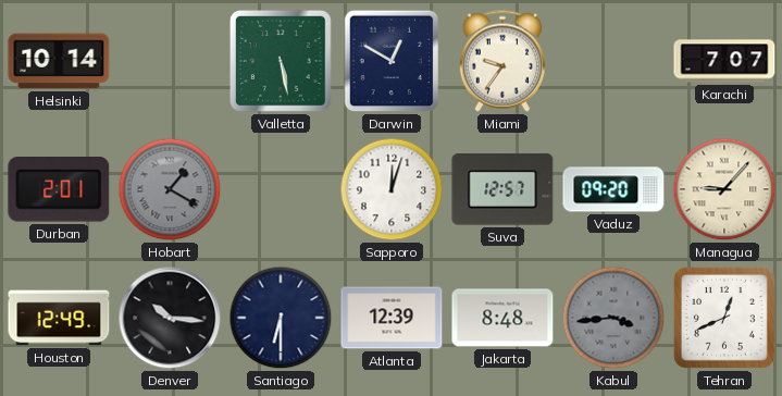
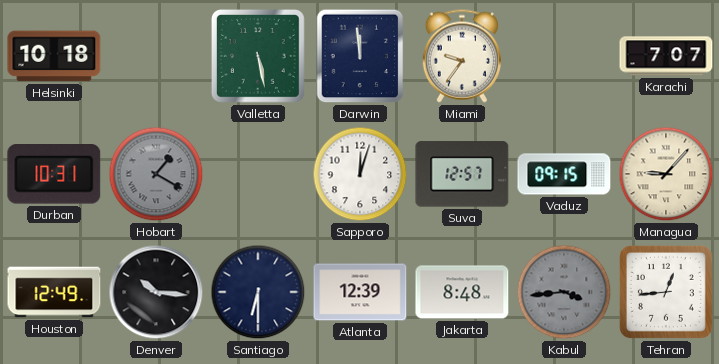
Helsinki: 10:14 -> 10:18
Darwin: 12:50 -> 11:59
Durban: 2:01 -> 10:31
Vaduz: 09:20 -> 09:15
Tehran: 12:41 -> 12:44
